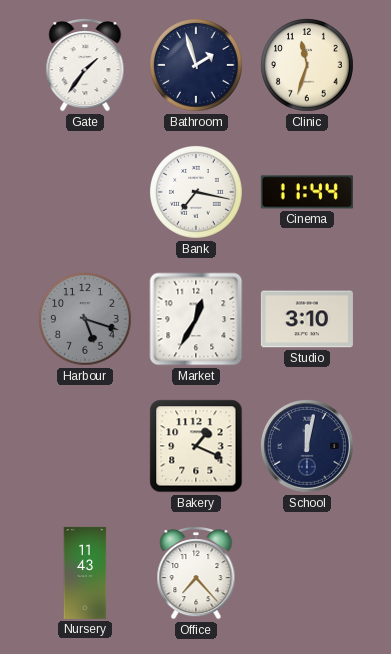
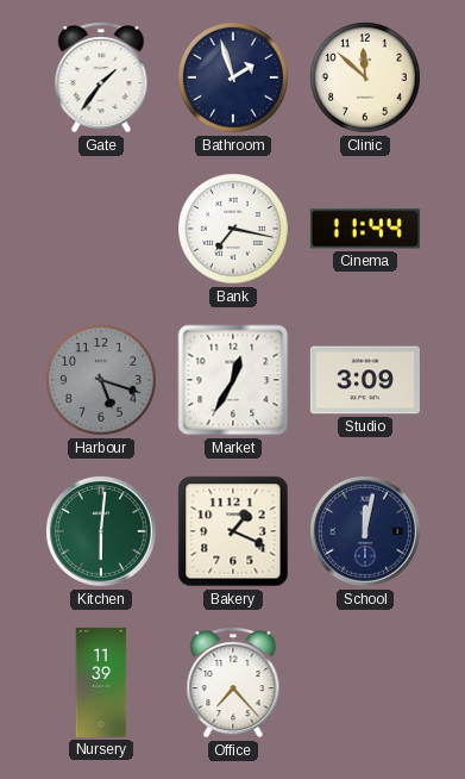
Clinic: 11:33 -> 11:52
Studio: 3:10 -> 3:09
Kitchen: none -> 6:01
Nursery: 11:43 -> 11:39
